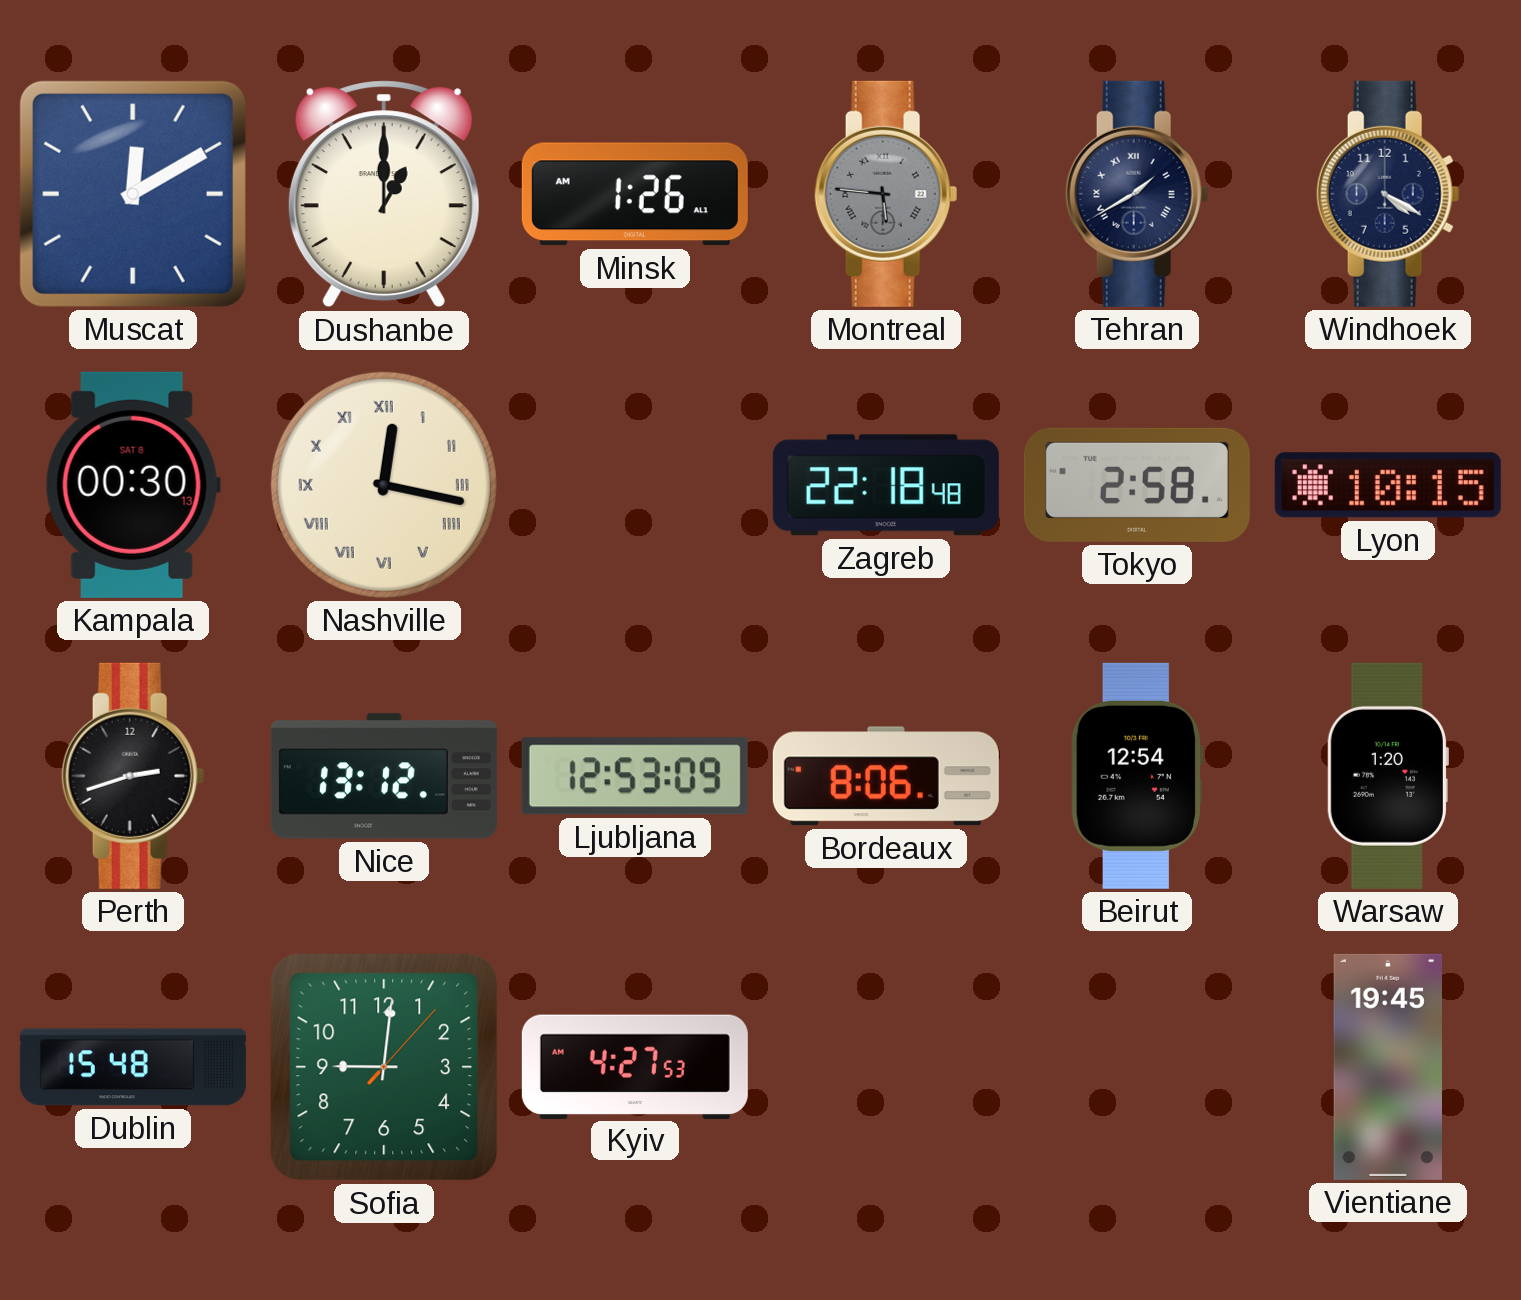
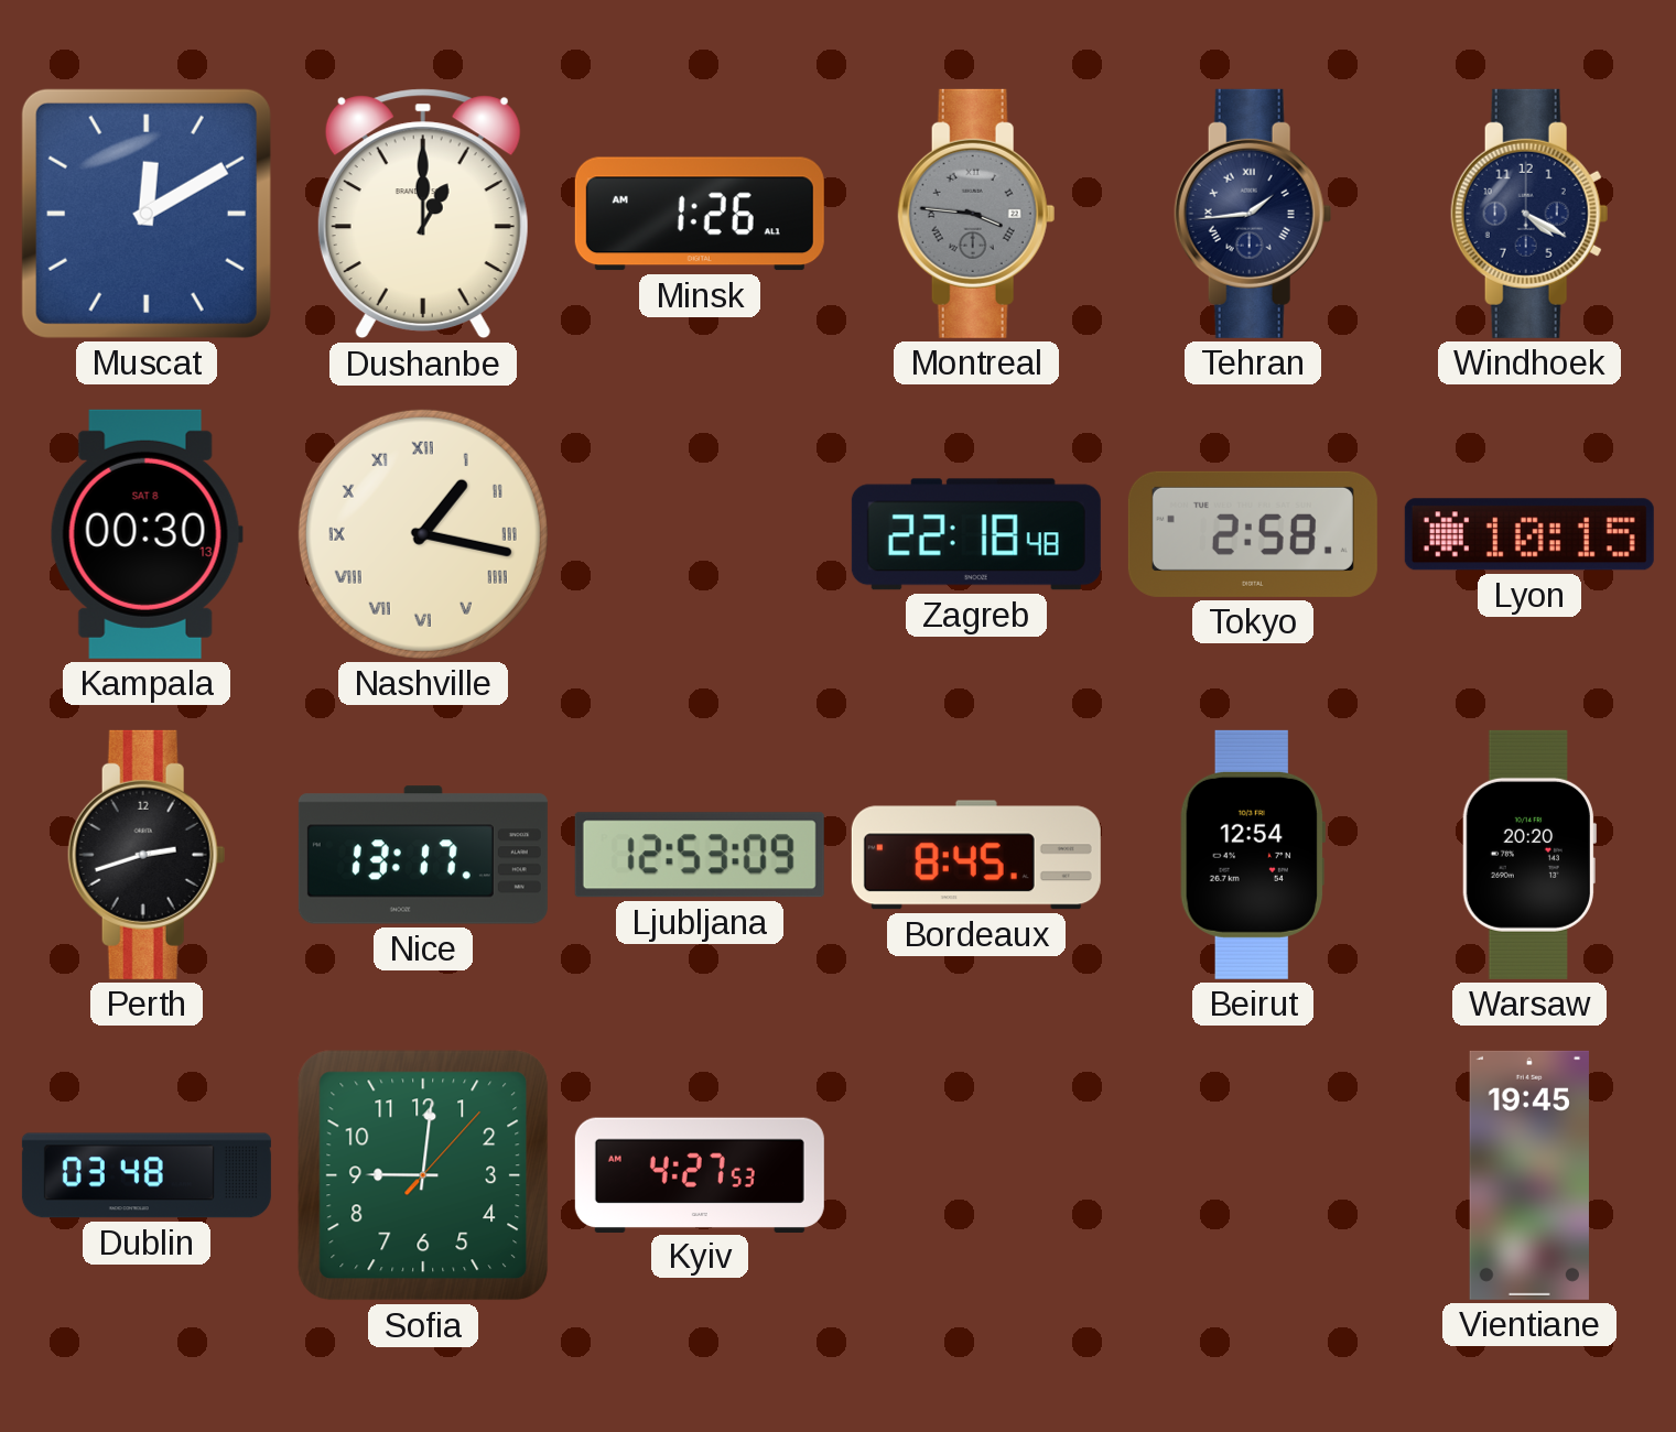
Montreal: 5:46 -> 3:46
Tehran: 1:40 -> 1:44
Nashville: 12:17 -> 1:17
Nice: 13:12 -> 13:17
Bordeaux: 8:06 -> 8:45
Warsaw: 1:20 -> 20:20
Dublin: 15:48 -> 03:48
